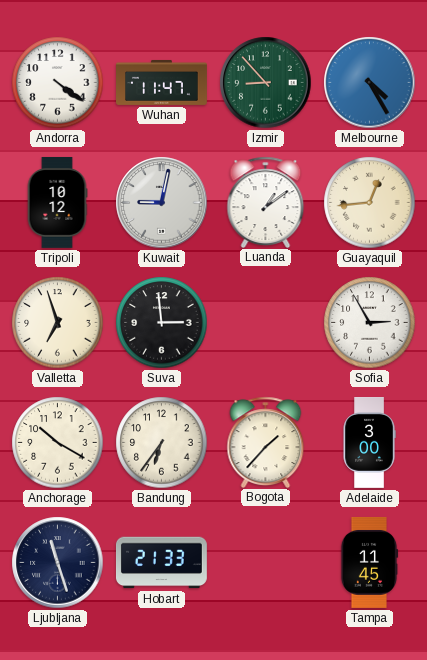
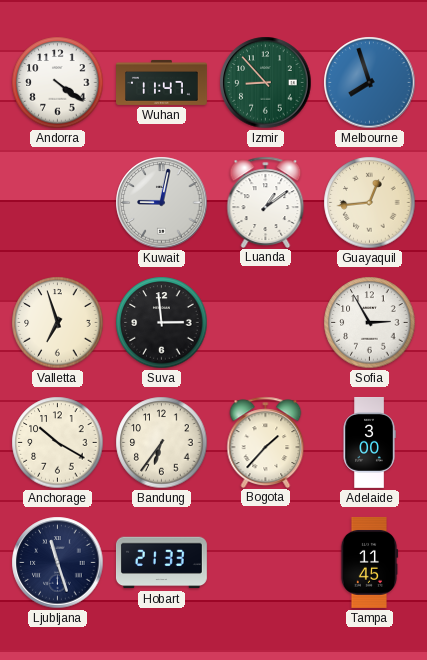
Melbourne: 4:25 -> 7:57
Tripoli: 10:12 -> none
